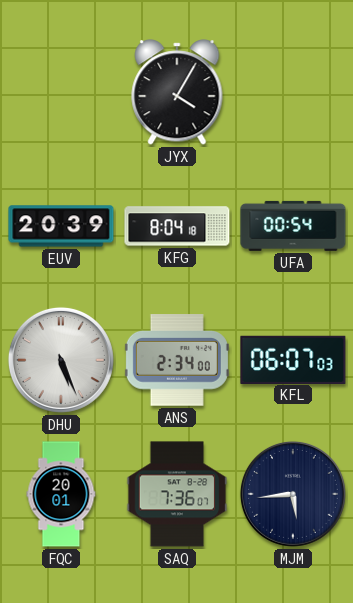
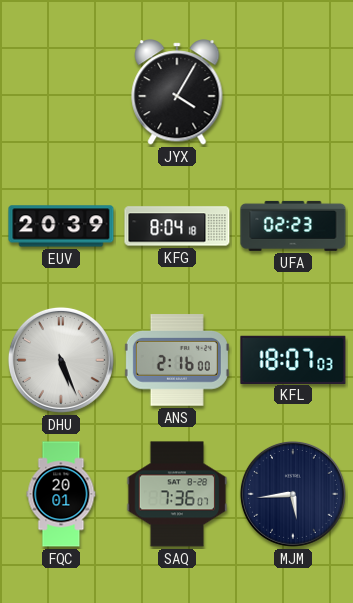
UFA: 00:54 -> 02:23
ANS: 2:34 -> 2:16
KFL: 06:07 -> 18:07
